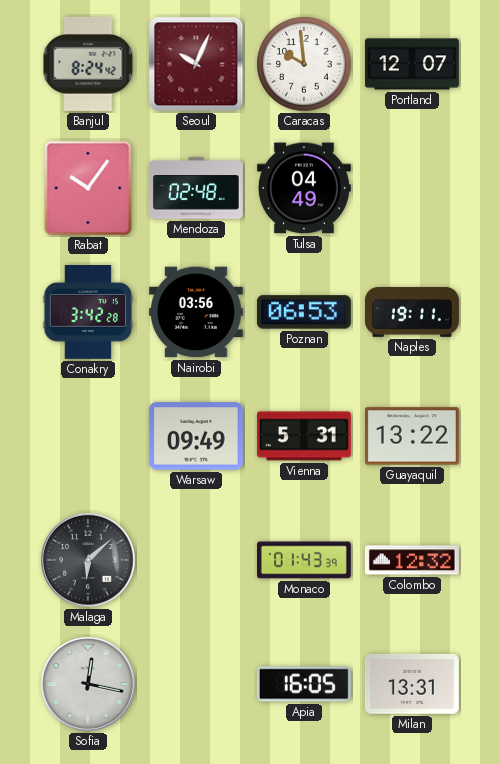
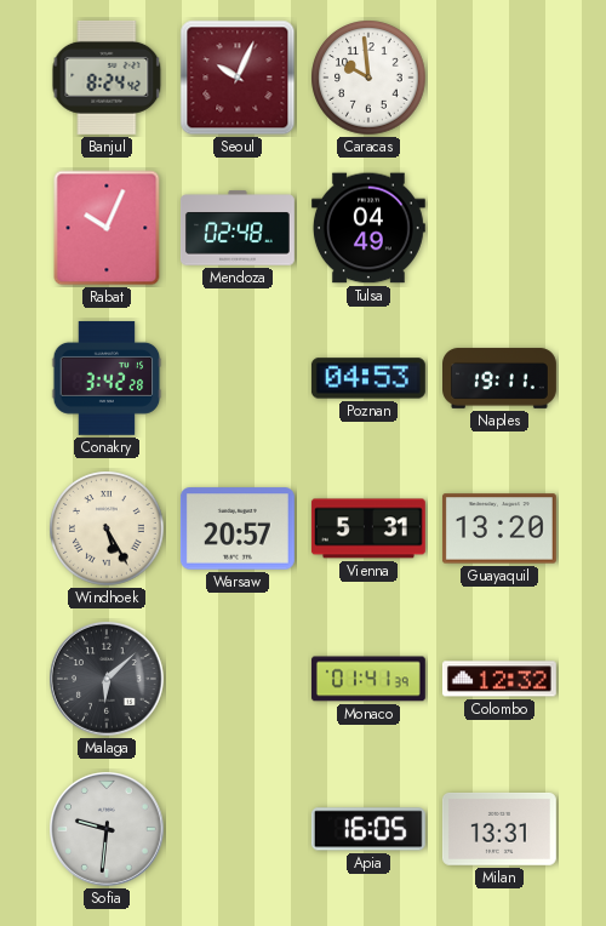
Portland: 12:07 -> none
Rabat: 10:06 -> 10:04
Nairobi: 03:56 -> none
Poznan: 06:53 -> 04:53
Windhoek: none -> 5:25
Warsaw: 09:49 -> 20:57
Guayaquil: 13:22 -> 13:20
Monaco: 01:43 -> 01:41
Sofia: 12:17 -> 9:31
